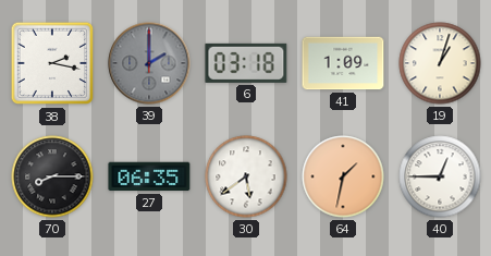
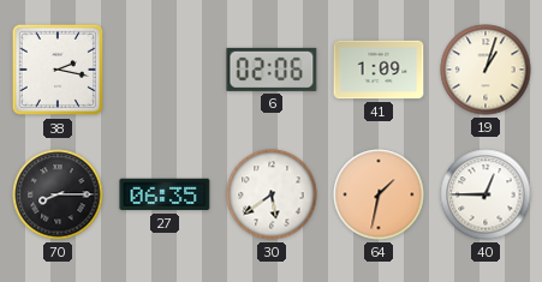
39: 2:00 -> none
6: 03:18 -> 02:06
